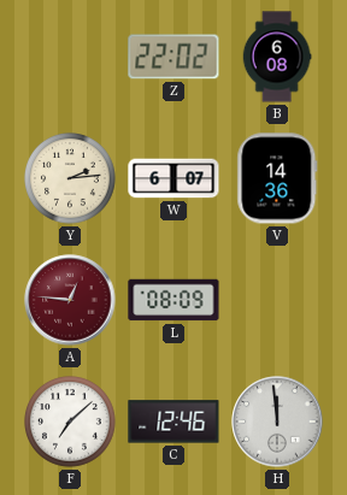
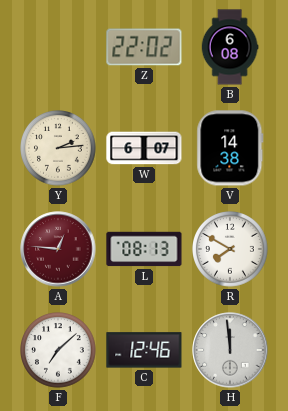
V: 14:36 -> 14:38
L: 08:09 -> 08:13
R: none -> 7:50
